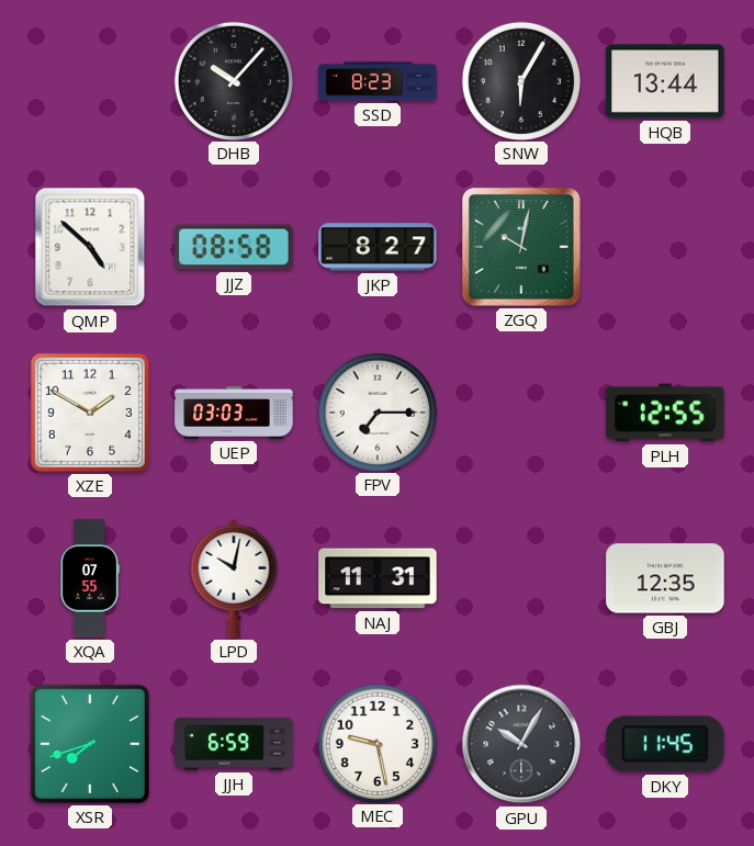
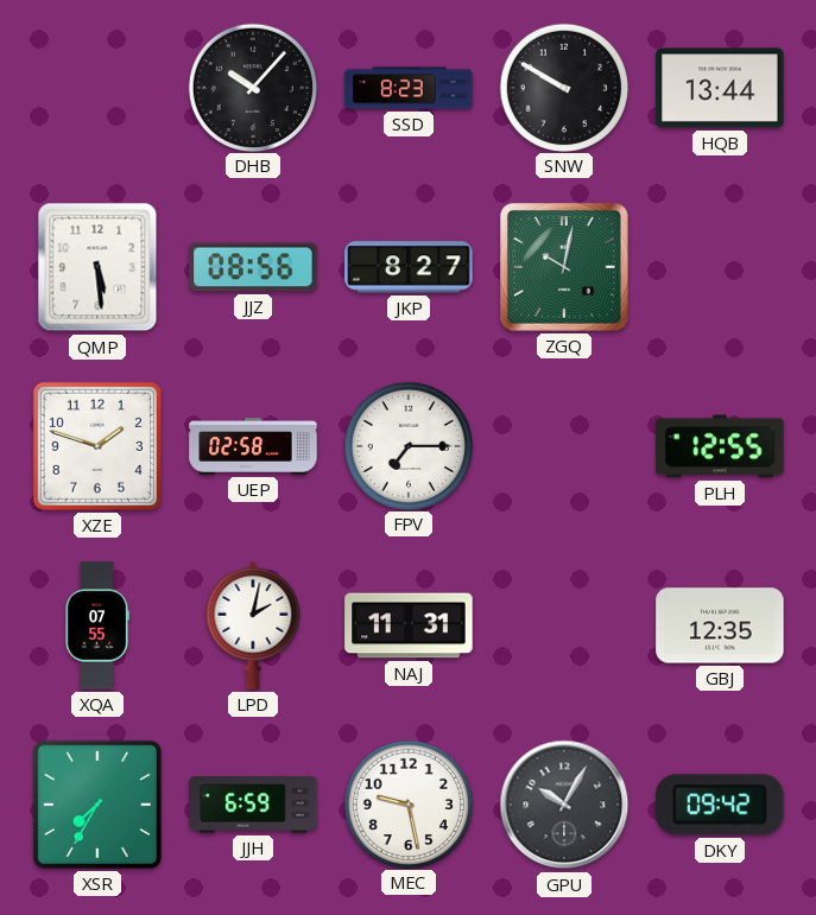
SNW: 6:05 -> 9:50
QMP: 4:52 -> 5:29
JJZ: 08:58 -> 08:56
XZE: 1:50 -> 1:48
UEP: 03:03 -> 02:58
LPD: 10:02 -> 2:02
XSR: 7:42 -> 7:35
DKY: 11:45 -> 09:42
